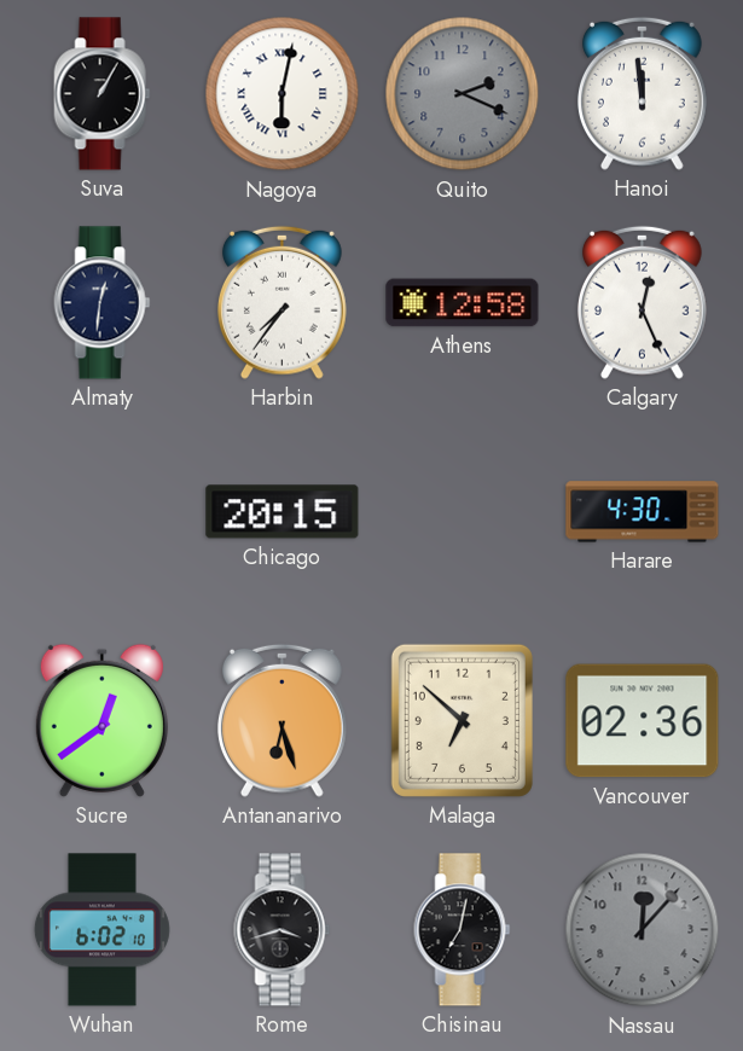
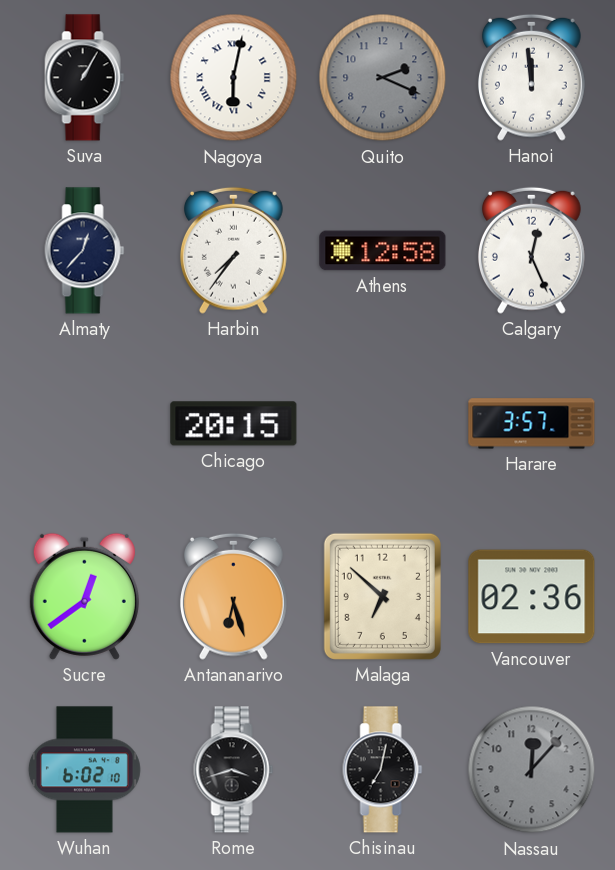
Almaty: 12:31 -> 12:37
Harare: 4:30 -> 3:57
